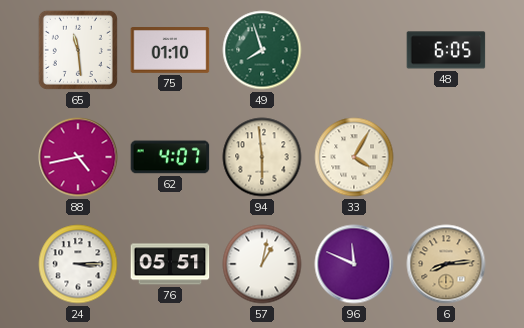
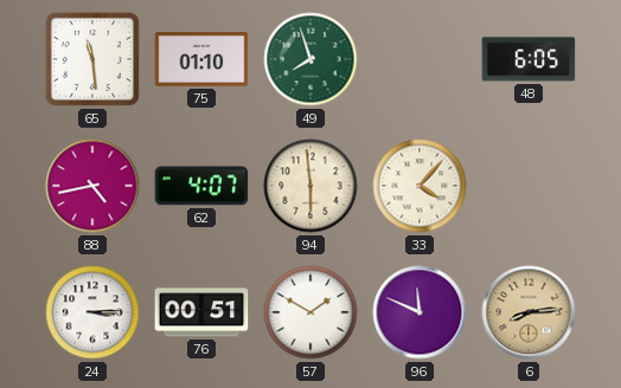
33: 4:05 -> 4:07
76: 05:51 -> 00:51
57: 1:02 -> 1:50
